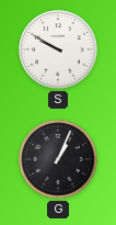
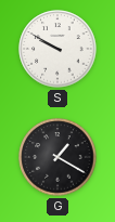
G: 1:04 -> 1:20
